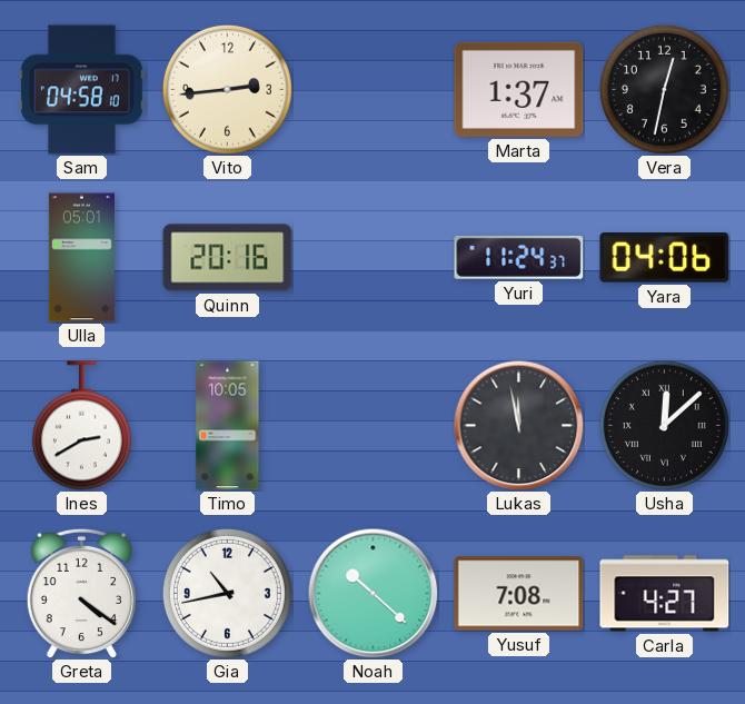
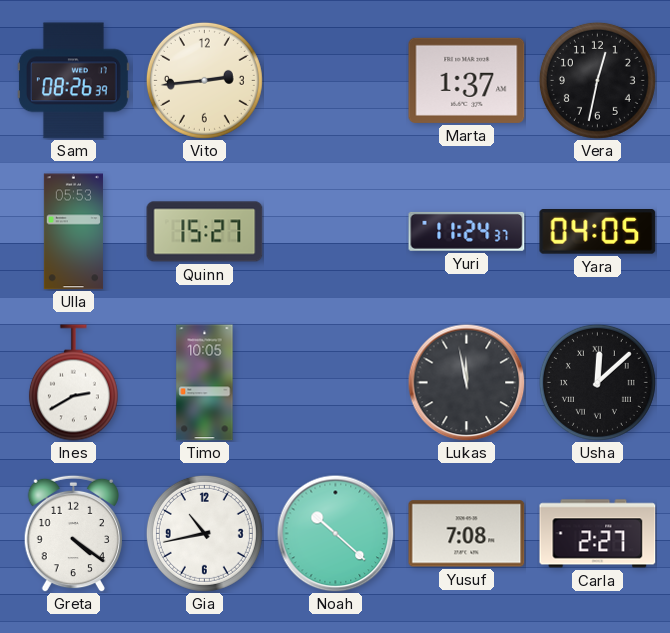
Sam: 04:58 -> 08:26
Ulla: 05:01 -> 05:53
Quinn: 20:16 -> 15:27
Yara: 04:06 -> 04:05
Carla: 4:27 -> 2:27
